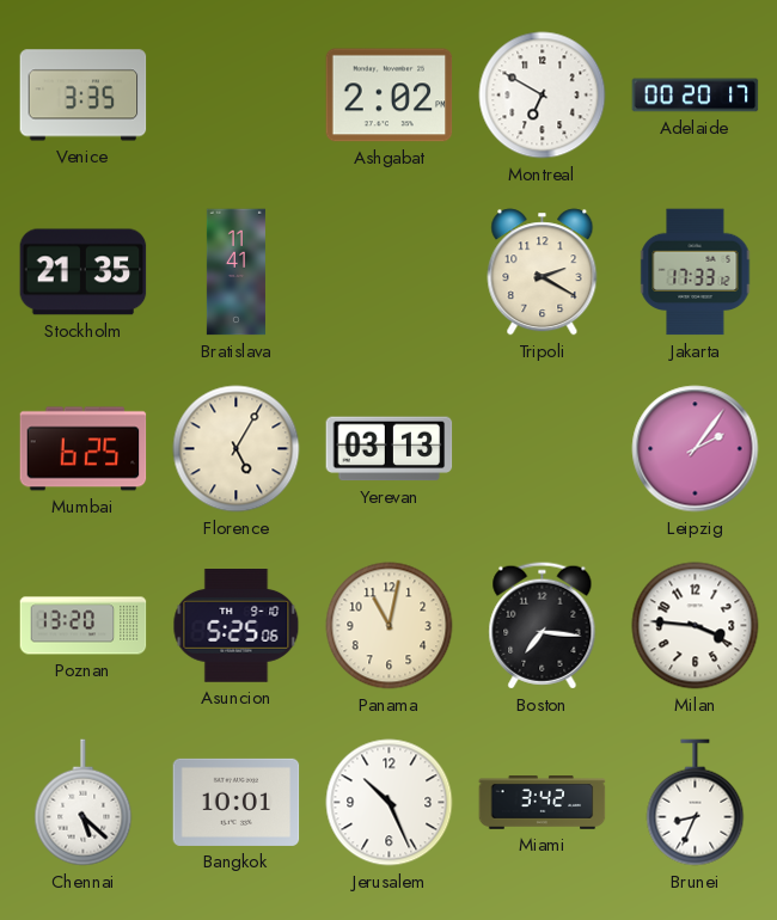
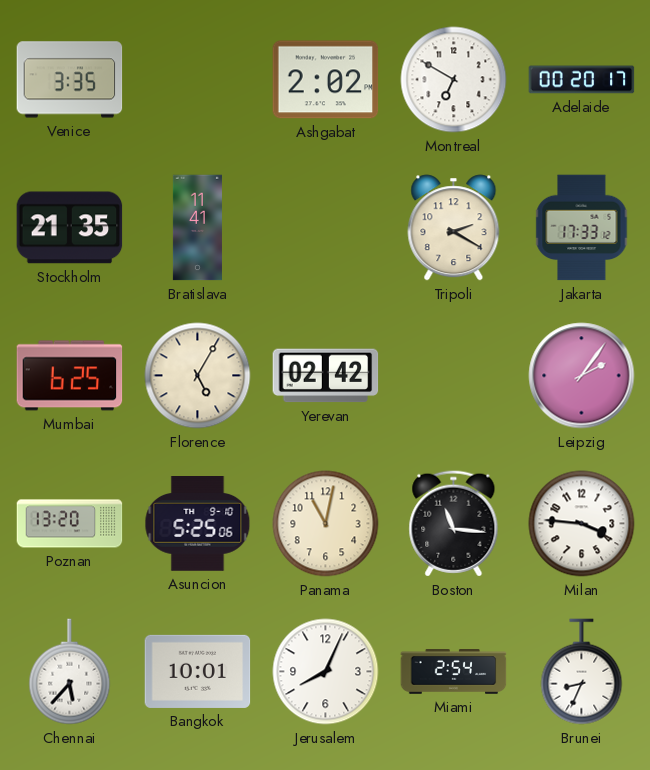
Yerevan: 03:13 -> 02:42
Boston: 7:16 -> 11:16
Chennai: 5:22 -> 5:37
Jerusalem: 10:26 -> 8:04
Miami: 3:42 -> 2:54
